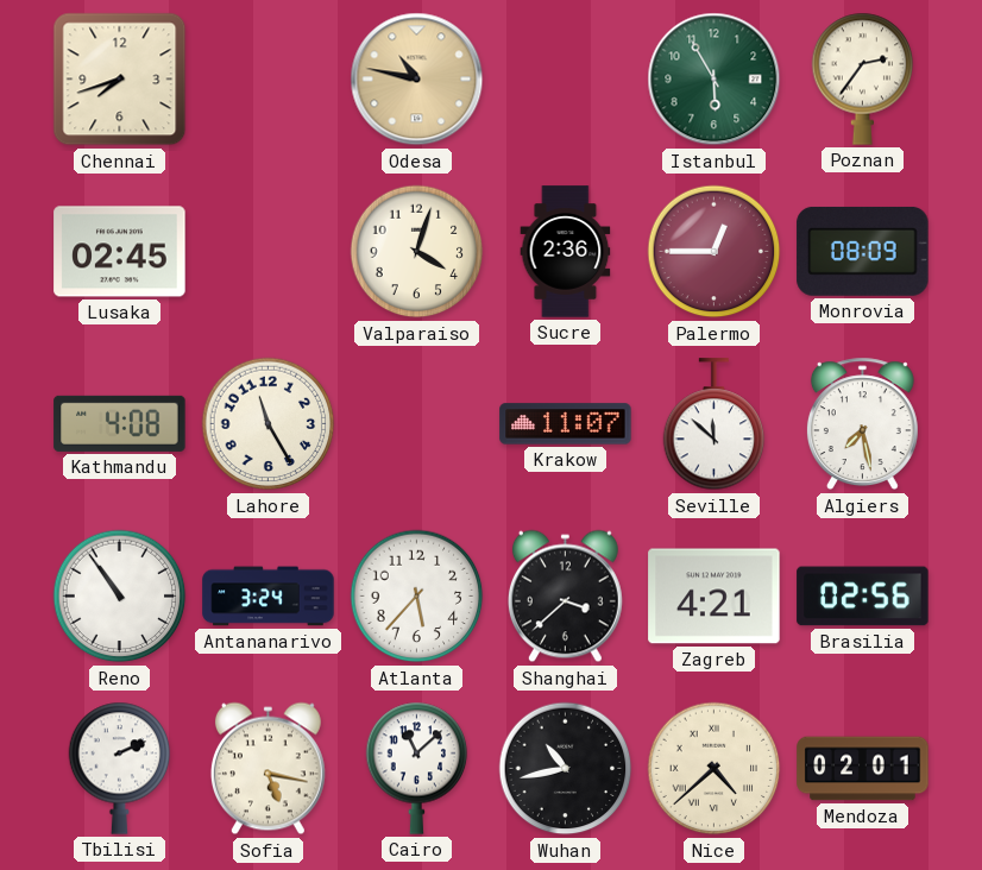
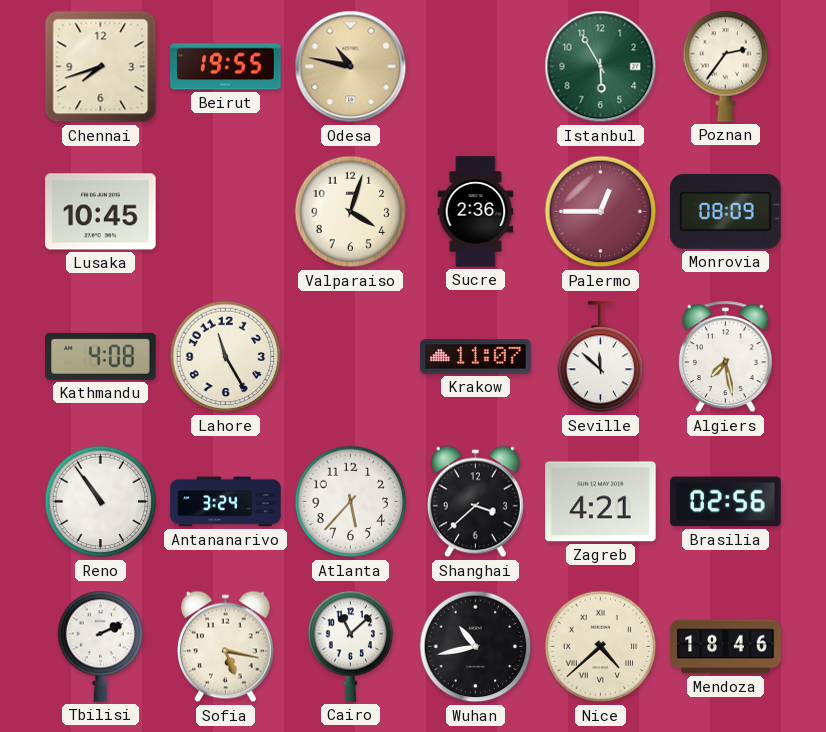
Beirut: none -> 19:55
Lusaka: 02:45 -> 10:45
Mendoza: 02:01 -> 18:46
